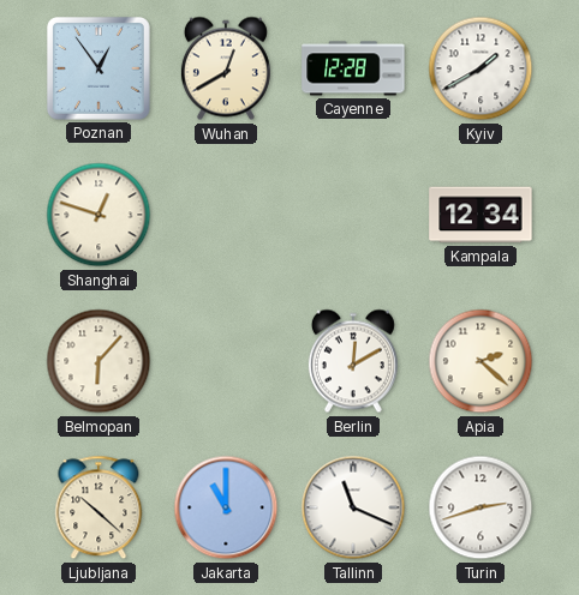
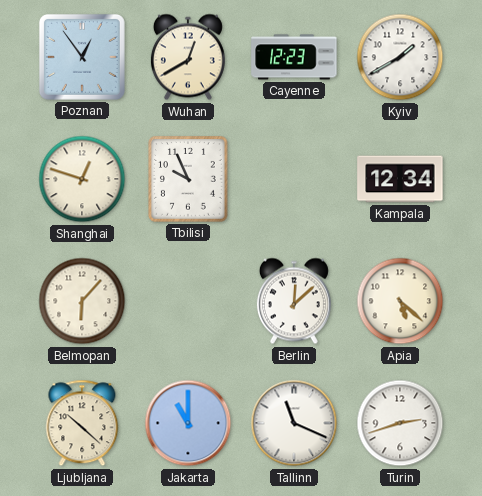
Cayenne: 12:28 -> 12:23
Tbilisi: none -> 9:56
Berlin: 12:10 -> 12:08
Apia: 2:22 -> 5:22
